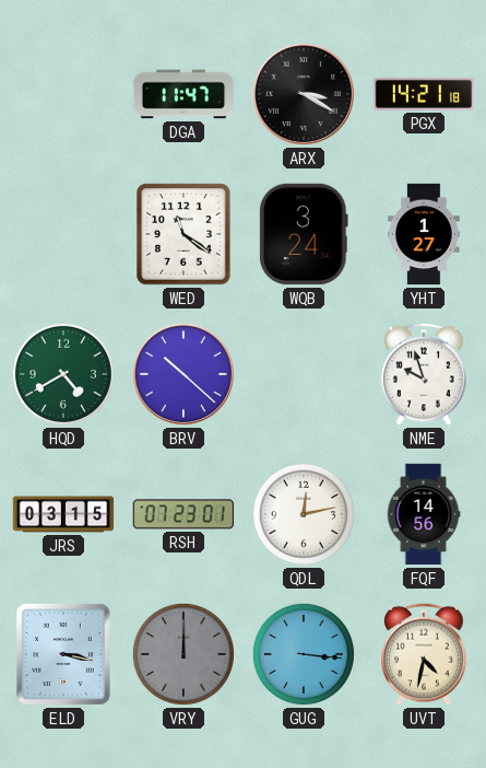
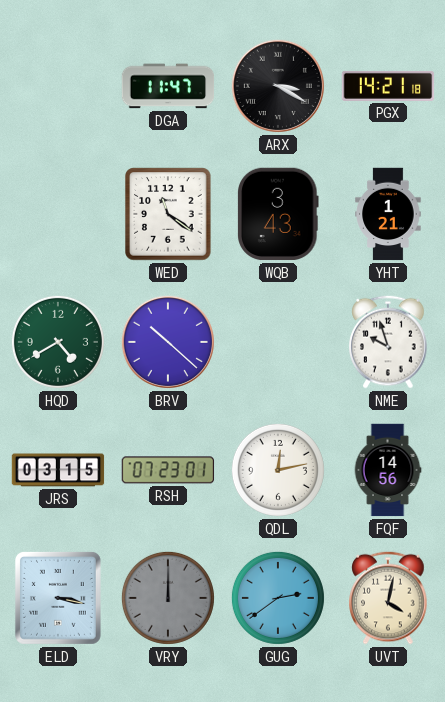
WQB: 3:24 -> 3:43
YHT: 1:27 -> 1:21
GUG: 3:16 -> 2:39
UVT: 4:32 -> 4:02
